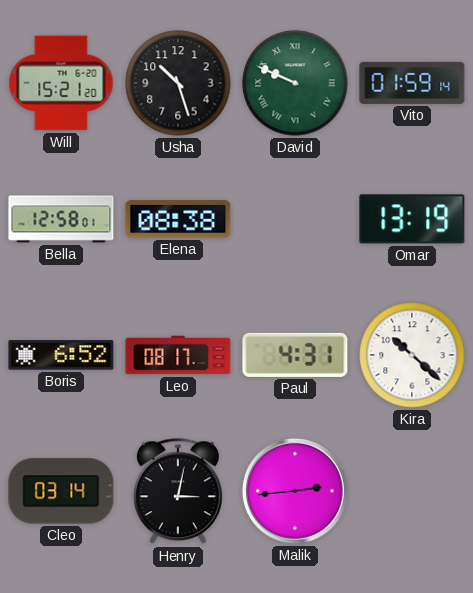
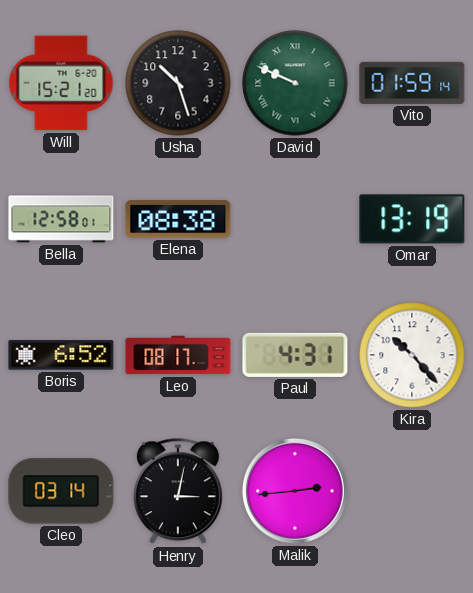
Kira: 10:22 -> 10:23
